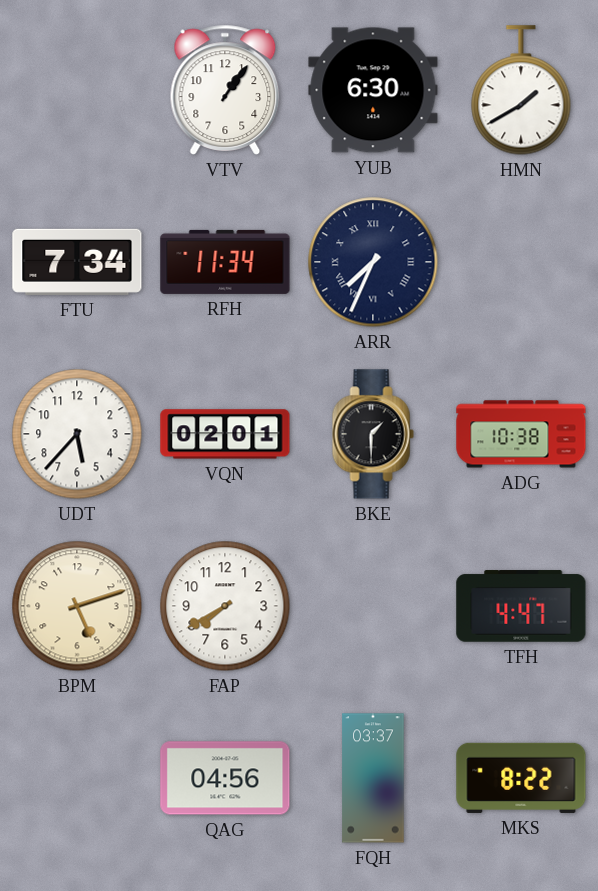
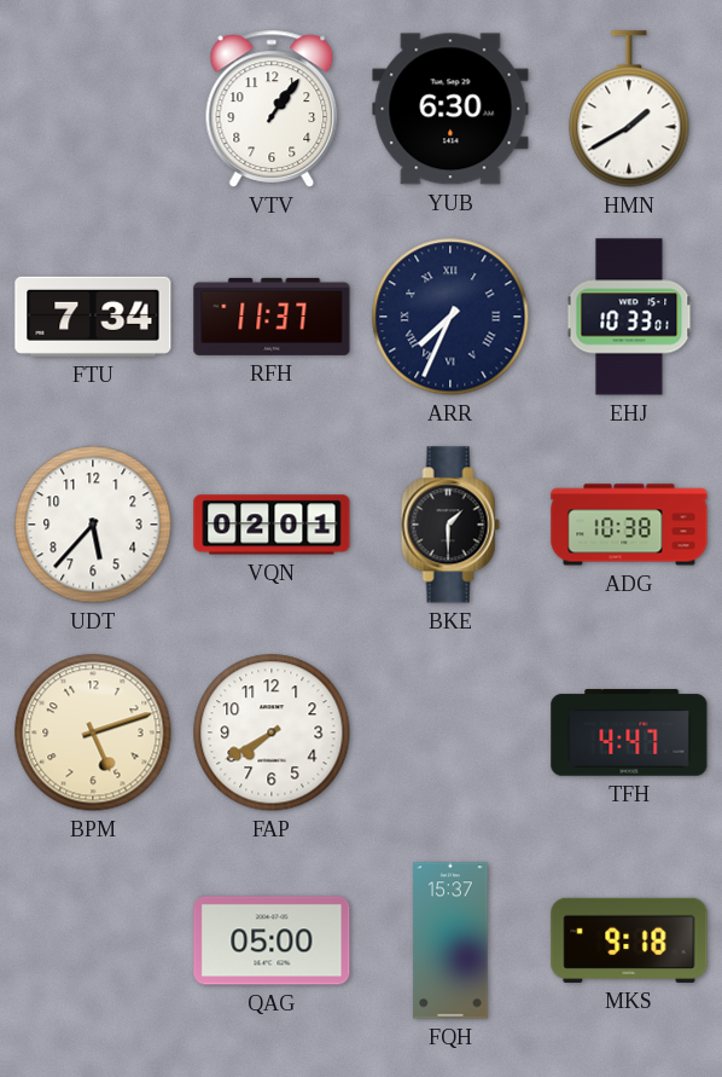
RFH: 11:34 -> 11:37
EHJ: none -> 10:33
QAG: 04:56 -> 05:00
FQH: 03:37 -> 15:37
MKS: 8:22 -> 9:18
